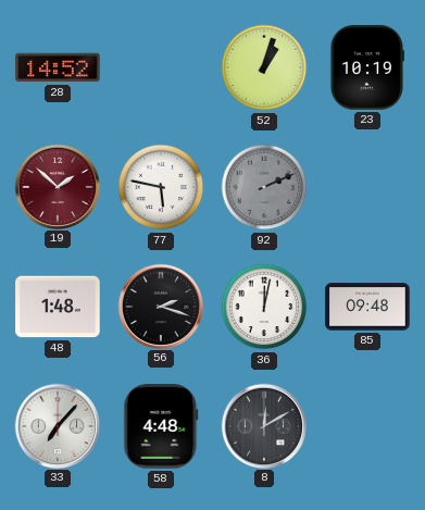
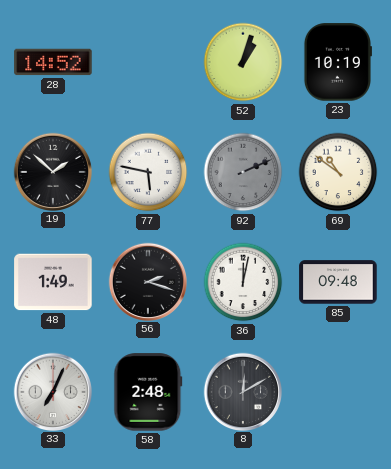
19 dial: burgundy -> black
69: none -> 10:51
48: 1:48 -> 1:49
33: 7:07 -> 7:04
58: 4:48 -> 2:48
